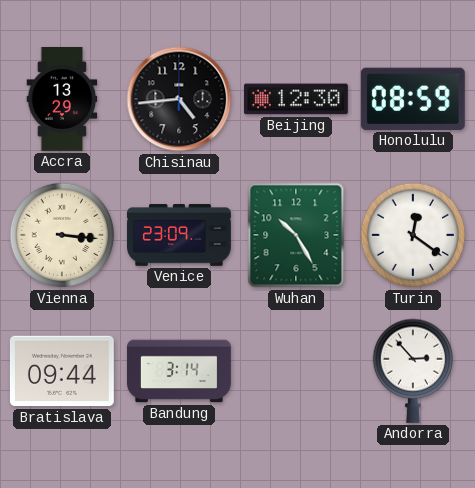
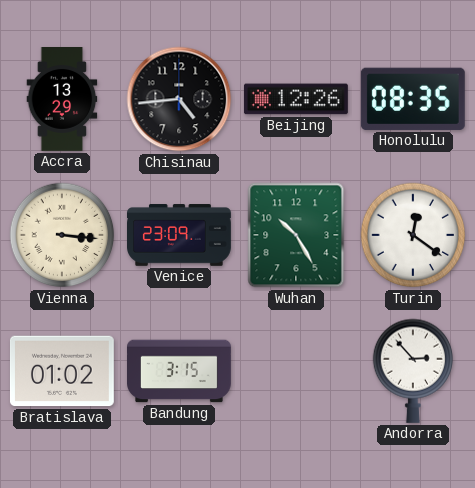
Beijing: 12:30 -> 12:26
Honolulu: 08:59 -> 08:35
Bratislava: 09:44 -> 01:02
Bandung: 3:14 -> 3:15
